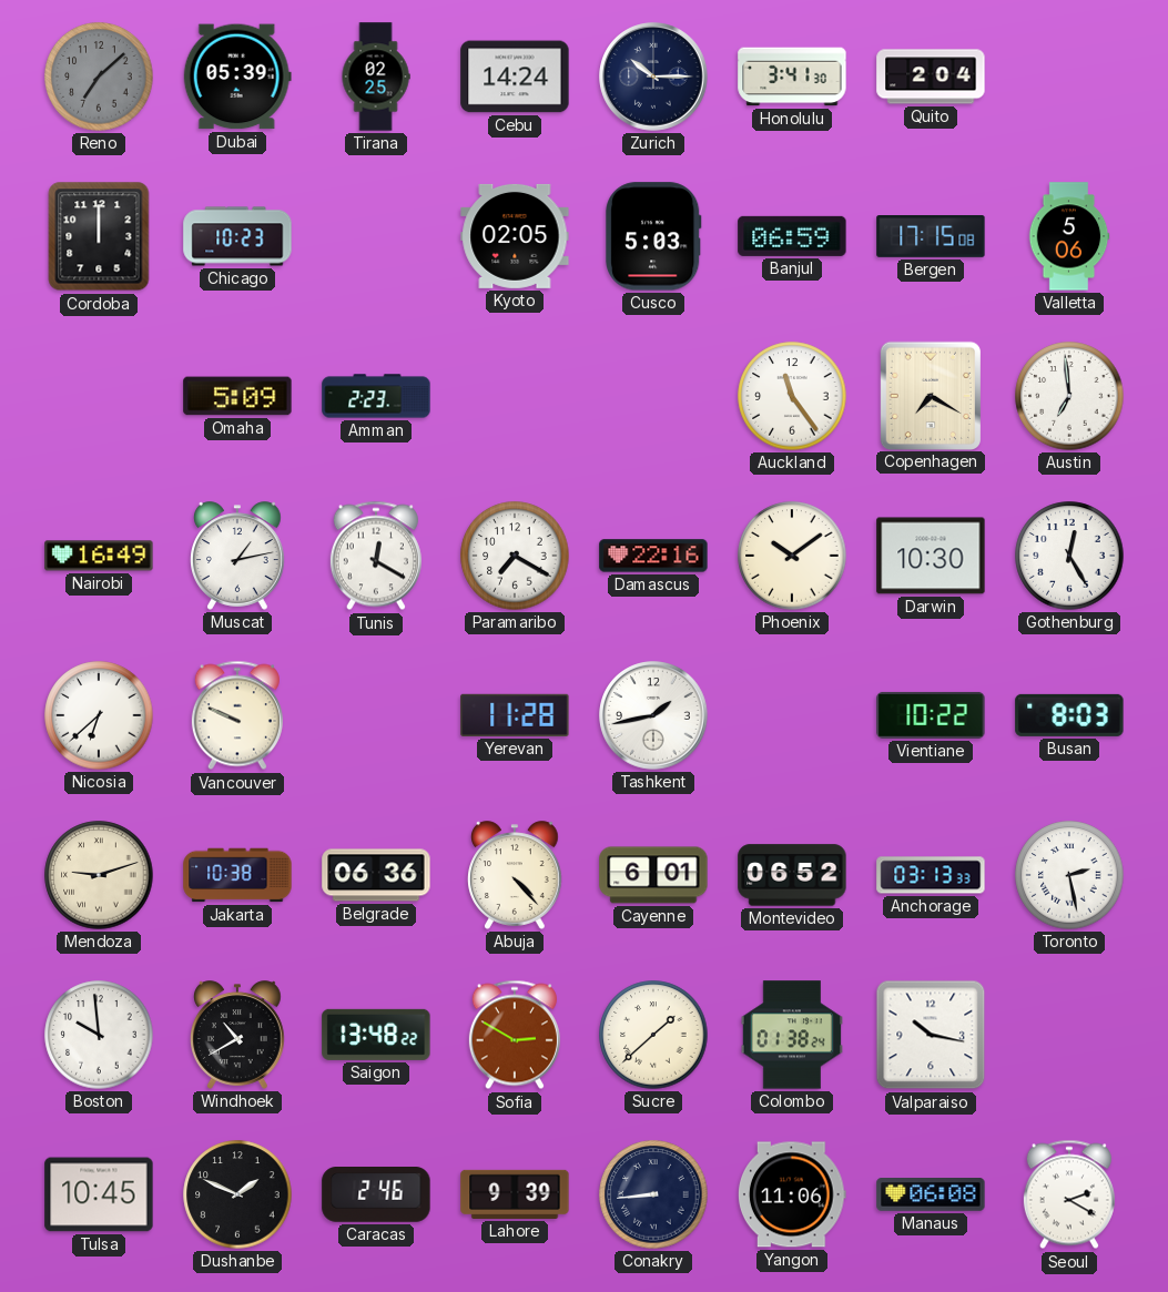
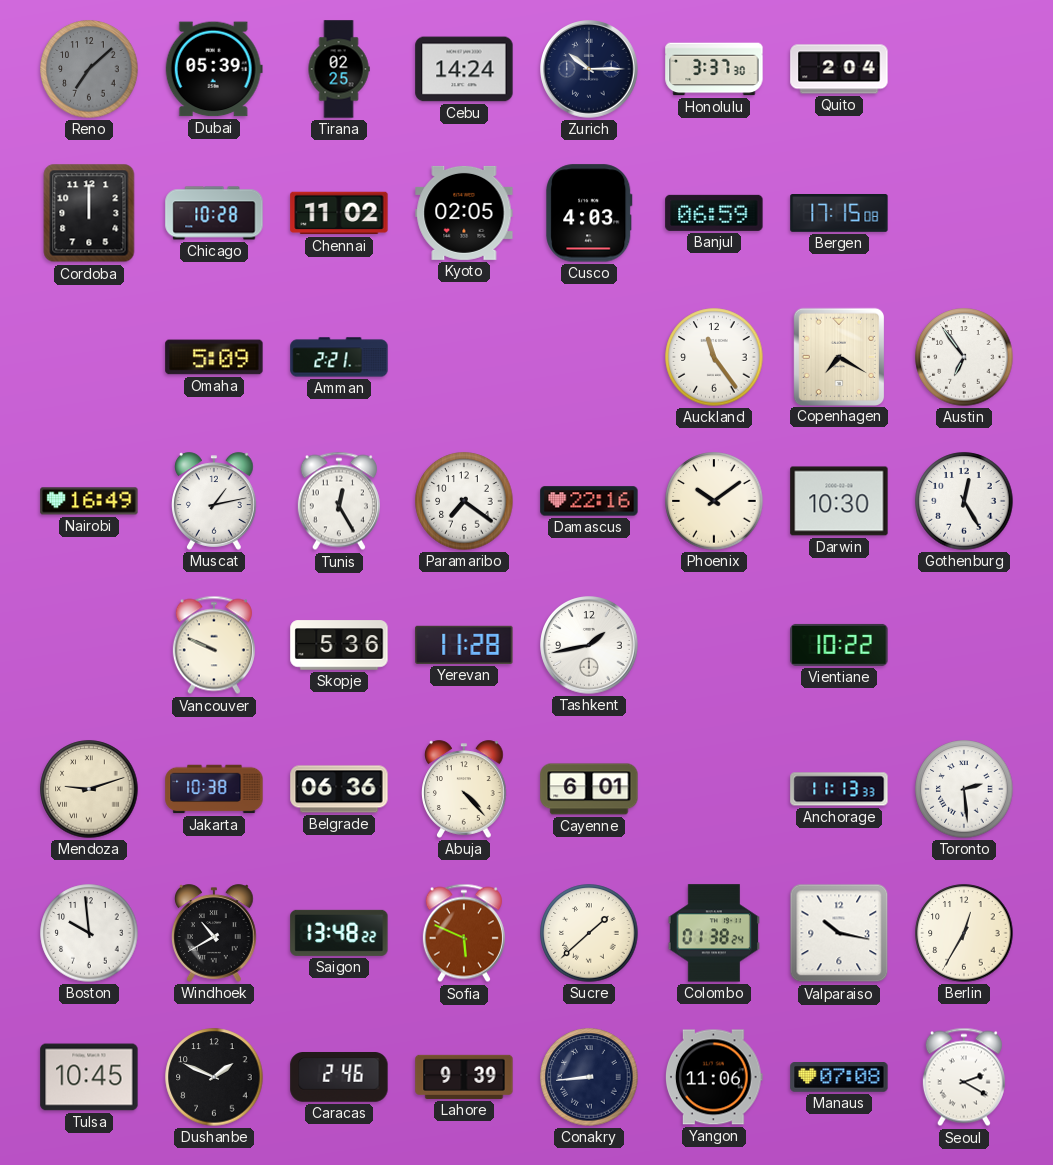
Honolulu: 3:41 -> 3:37
Chicago: 10:23 -> 10:28
Chennai: none -> 11:02
Cusco: 5:03 -> 4:03
Valletta: 5:06 -> none
Amman: 2:23 -> 2:21
Austin: 6:59 -> 6:54
Tunis: 12:20 -> 12:25
Paramaribo: 7:20 -> 7:21
Nicosia: 6:38 -> none
Skopje: none -> 5:36
Busan: 8:03 -> none
Montevideo: 06:52 -> none
Anchorage: 03:13 -> 11:13
Toronto: 2:28 -> 2:29
Sofia: 2:50 -> 5:49
Berlin: none -> 12:35
Manaus: 06:08 -> 07:08
